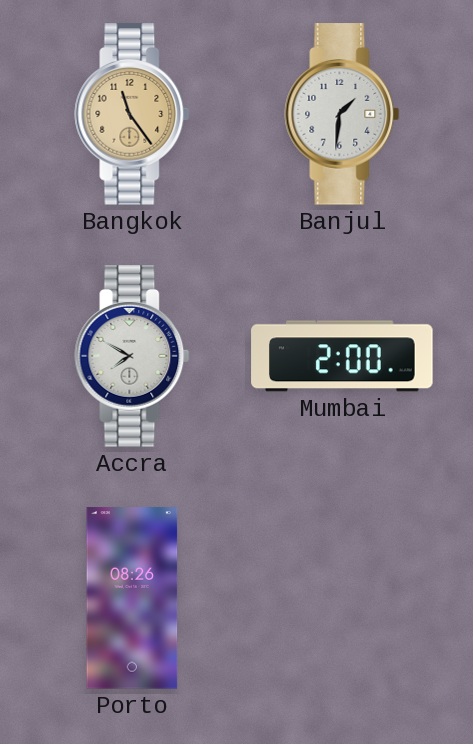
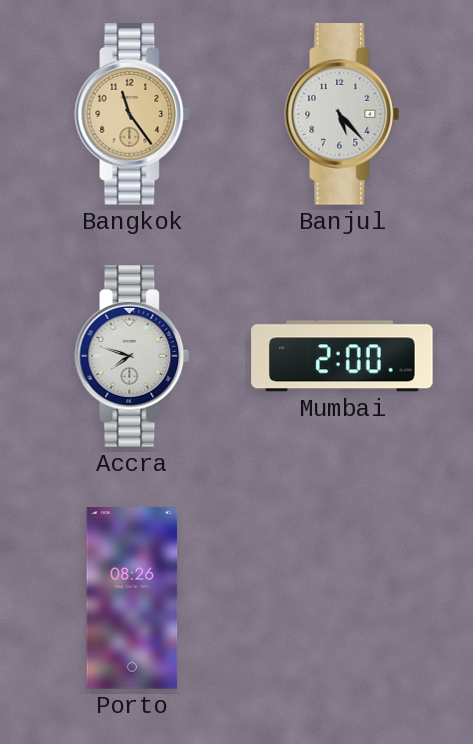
Banjul: 1:31 -> 5:23
Accra: 7:50 -> 7:48
